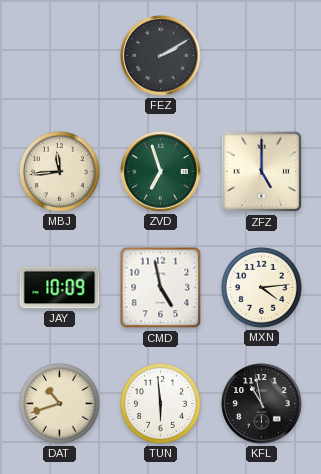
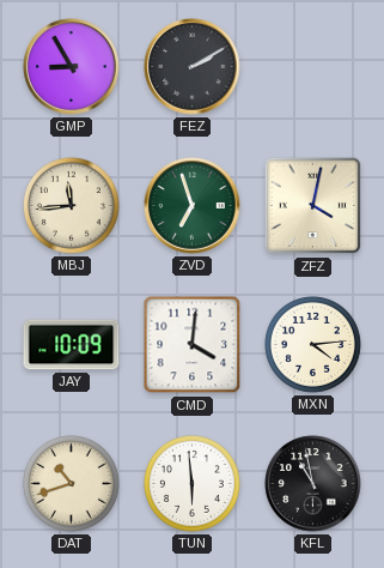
GMP: none -> 8:55
ZFZ: 5:00 -> 4:02
CMD: 4:58 -> 4:01
